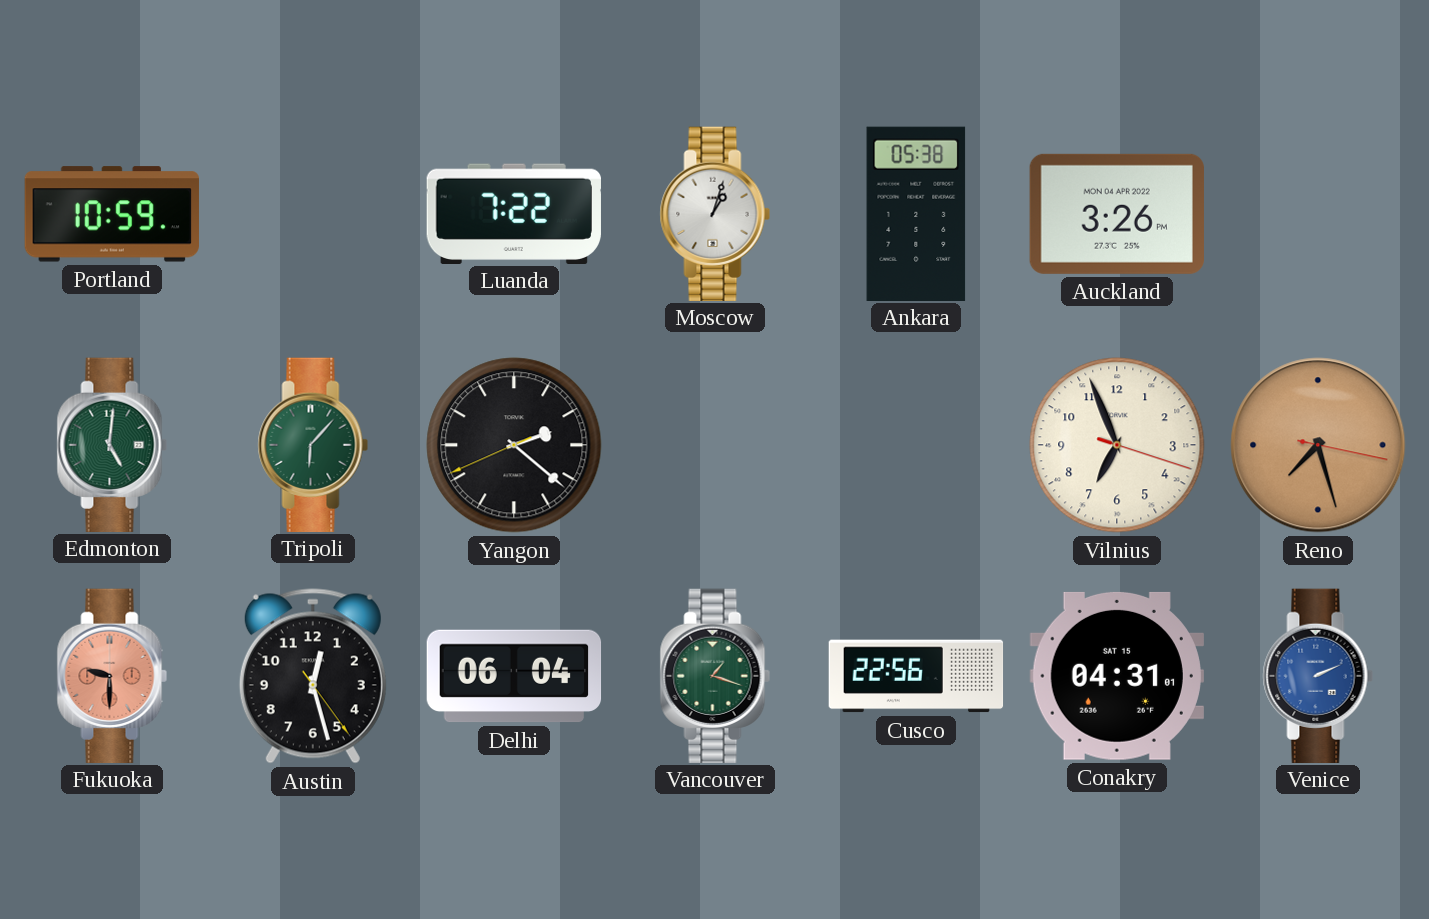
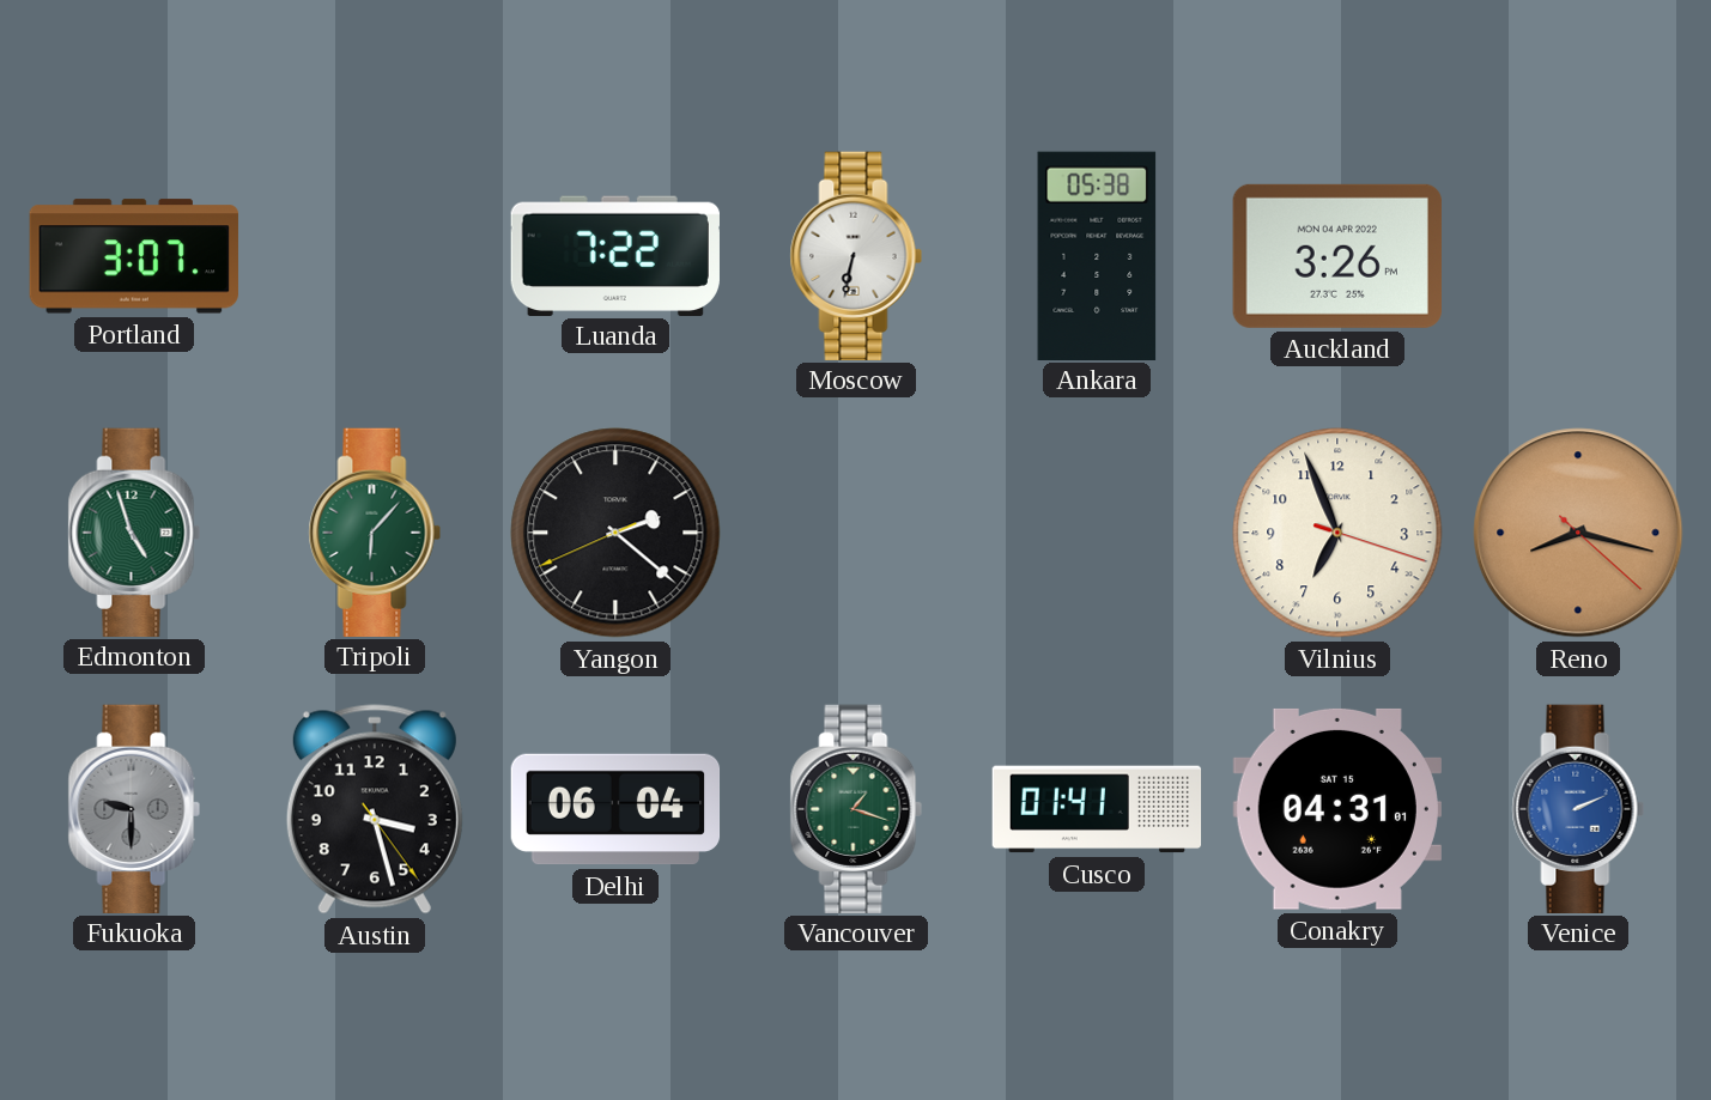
Portland: 10:59 -> 3:07
Moscow: 1:03 -> 6:32
Edmonton: 5:01 -> 4:57
Reno: 7:27 -> 8:17
Fukuoka dial: salmon -> grey
Austin: 12:27 -> 3:27
Cusco: 22:56 -> 01:41
